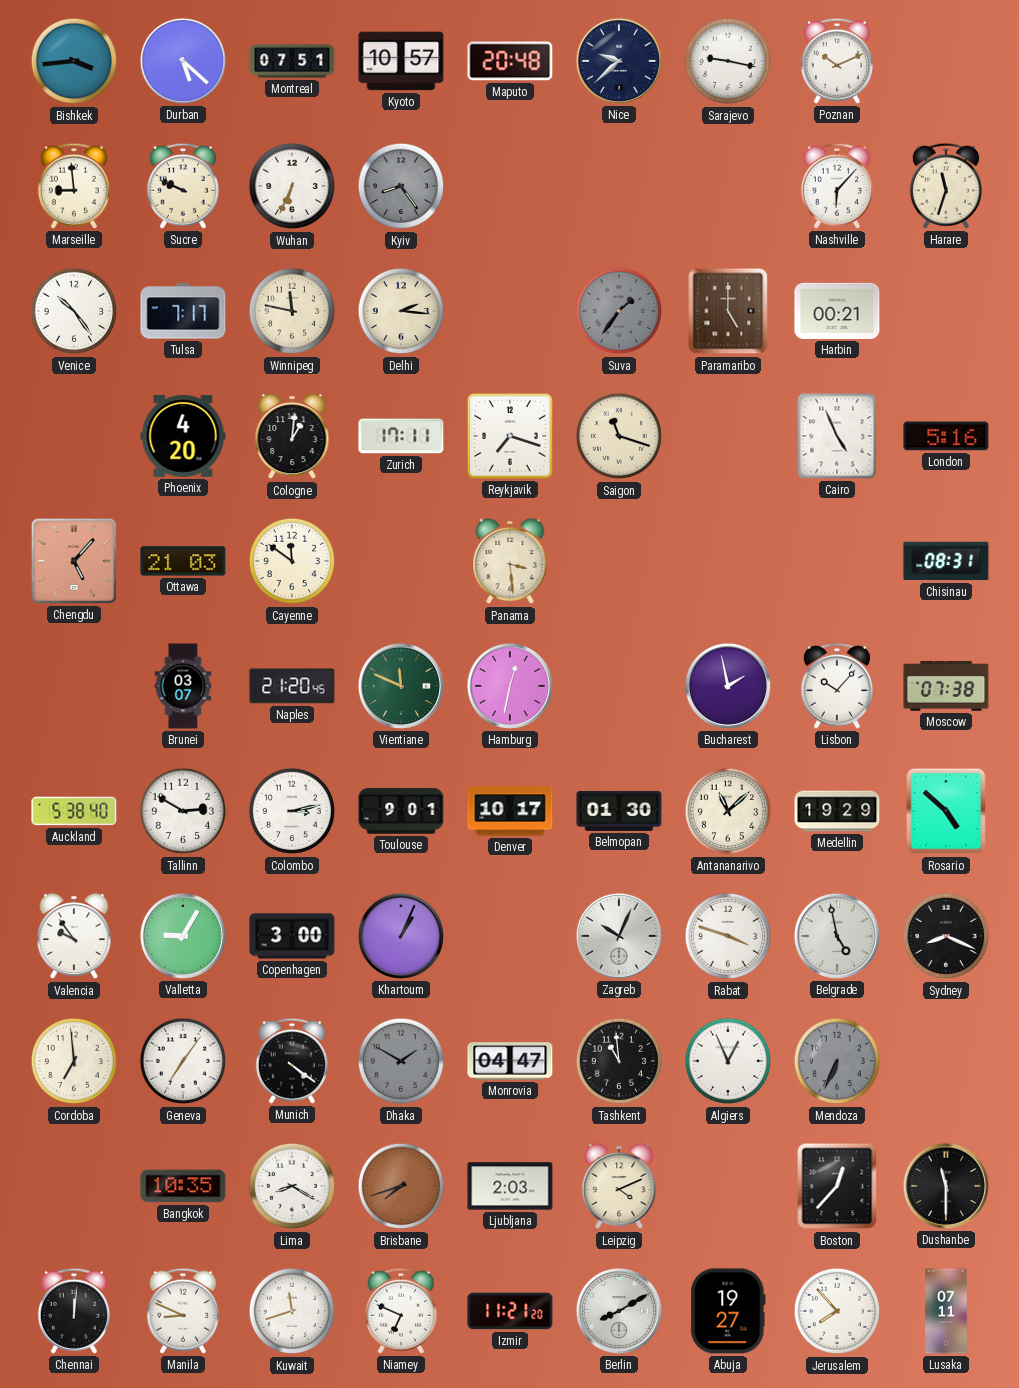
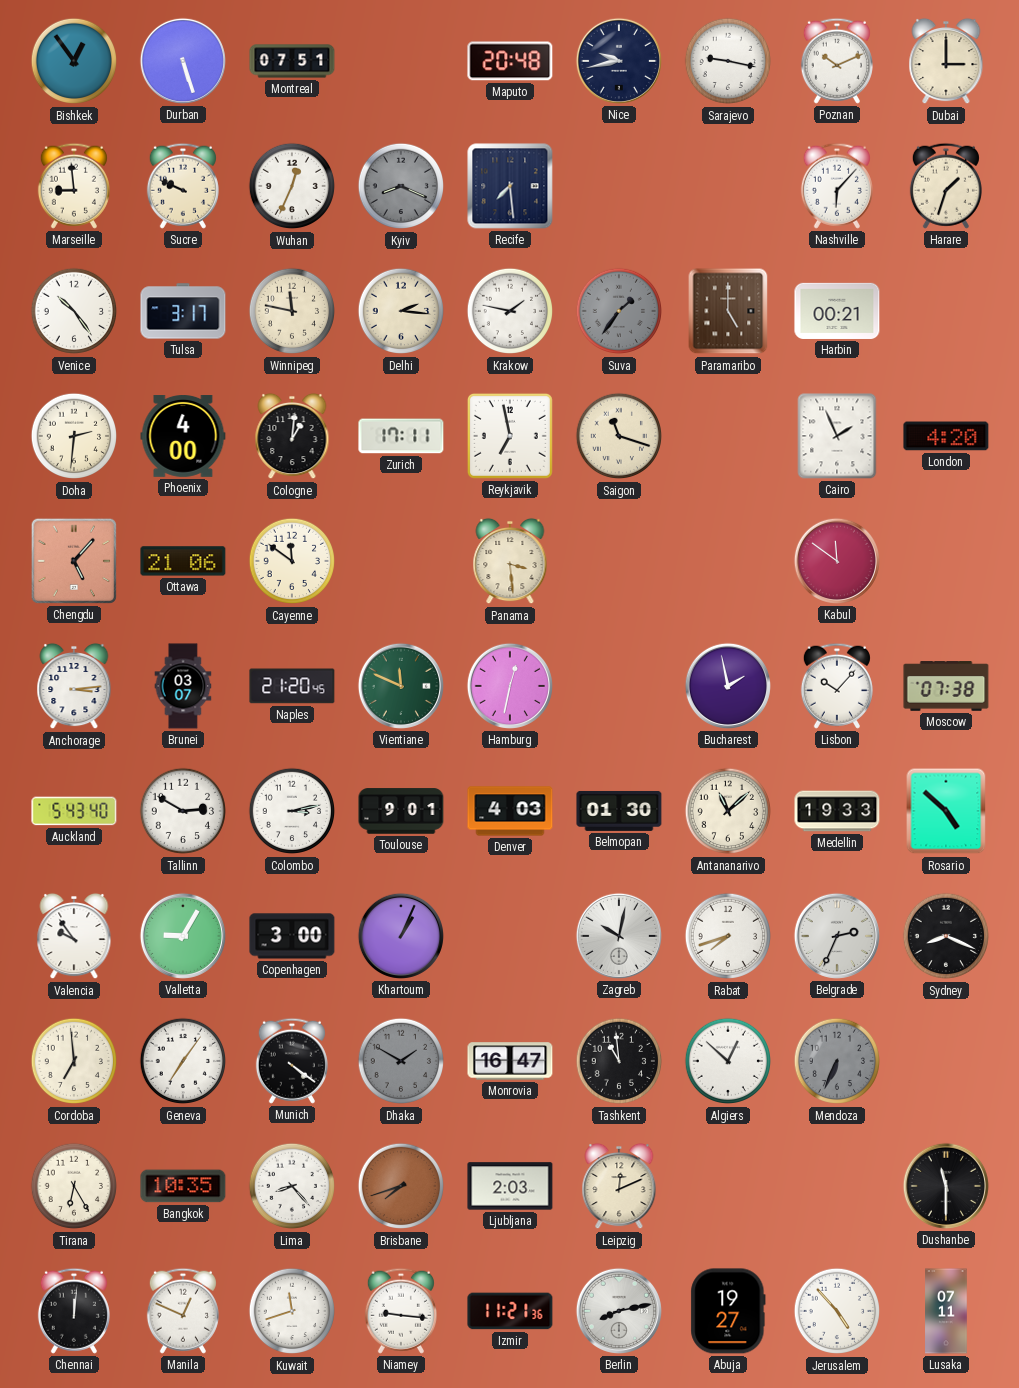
Bishkek: 3:44 -> 12:54
Durban: 5:22 -> 5:27
Kyoto: 10:57 -> none
Nice: 9:38 -> 9:43
Dubai: none -> 3:00
Wuhan: 6:34 -> 12:34
Kyiv: 8:24 -> 8:19
Recife: none -> 7:29
Harare: 11:33 -> 1:33
Tulsa: 7:17 -> 3:17
Krakow: none -> 1:47
Doha: none -> 2:31
Phoenix: 4:20 -> 4:00
Reykjavik: 7:18 -> 6:58
Cairo: 4:56 -> 1:56
London: 5:16 -> 4:20
Ottawa: 21:03 -> 21:06
Kabul: none -> 11:51
Chisinau: 08:31 -> none
Anchorage: none -> 3:14
Auckland: 5:38 -> 5:43
Denver: 10:17 -> 4:03
Medellin: 19:29 -> 19:33
Zagreb: 10:04 -> 10:02
Rabat: 3:48 -> 7:42
Belgrade: 4:58 -> 2:34
Monrovia: 04:47 -> 16:47
Algiers: 12:56 -> 12:52
Tirana: none -> 6:25
Lima: 8:20 -> 8:23
Leipzig: 4:11 -> 12:11
Boston: 12:37 -> none
Manila: 8:49 -> 12:49
Niamey: 6:49 -> 9:16
Izmir: 11:21:20 -> 11:21:36
Berlin: 8:10 -> 8:13
Jerusalem: 7:53 -> 4:53
